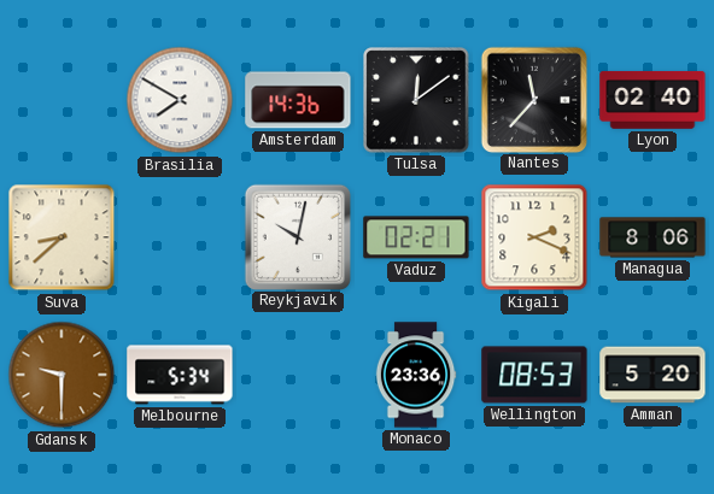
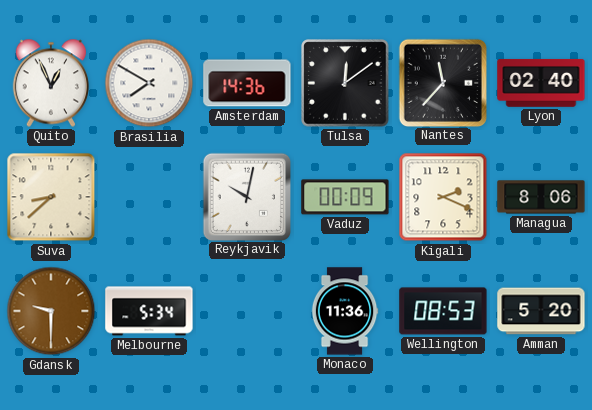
Quito: none -> 12:56
Vaduz: 02:21 -> 00:09
Monaco: 23:36 -> 11:36
